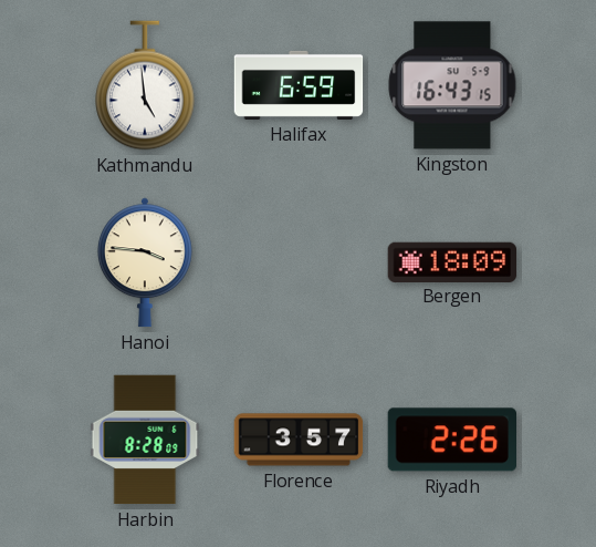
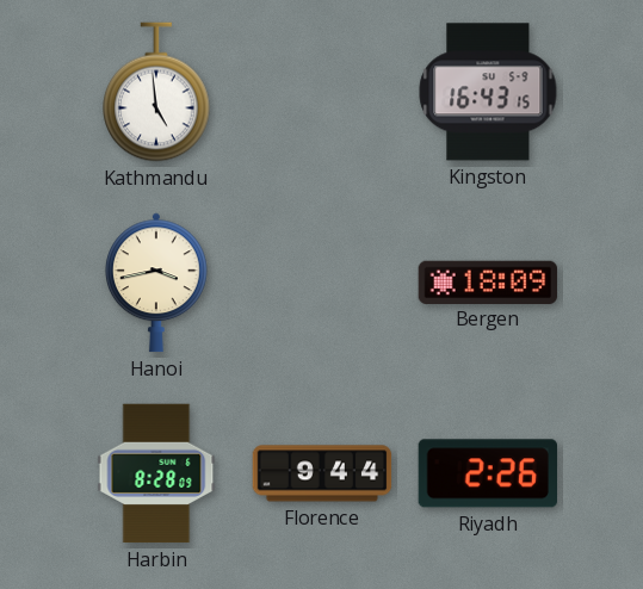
Halifax: 6:59 -> none
Hanoi: 3:46 -> 3:43
Florence: 3:57 -> 9:44
